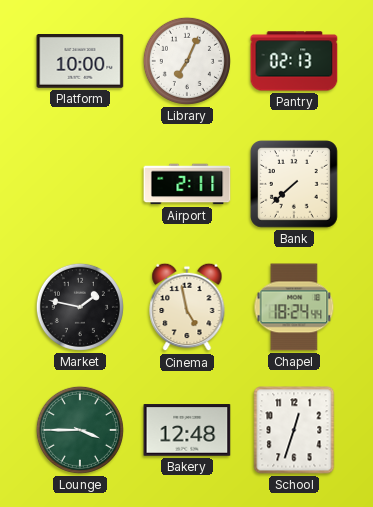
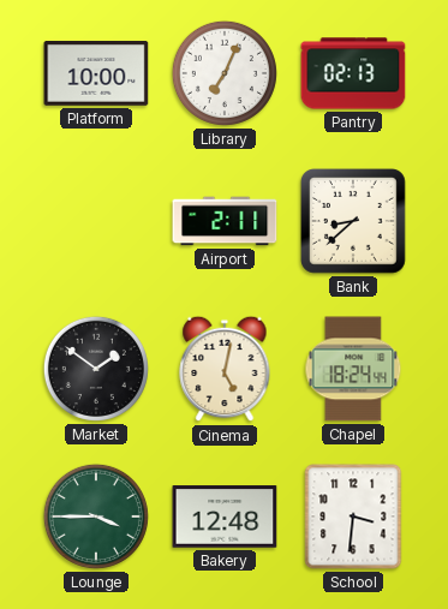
Bank: 7:38 -> 8:38
Market: 1:47 -> 1:51
Cinema: 4:58 -> 5:02
School: 12:33 -> 3:31
